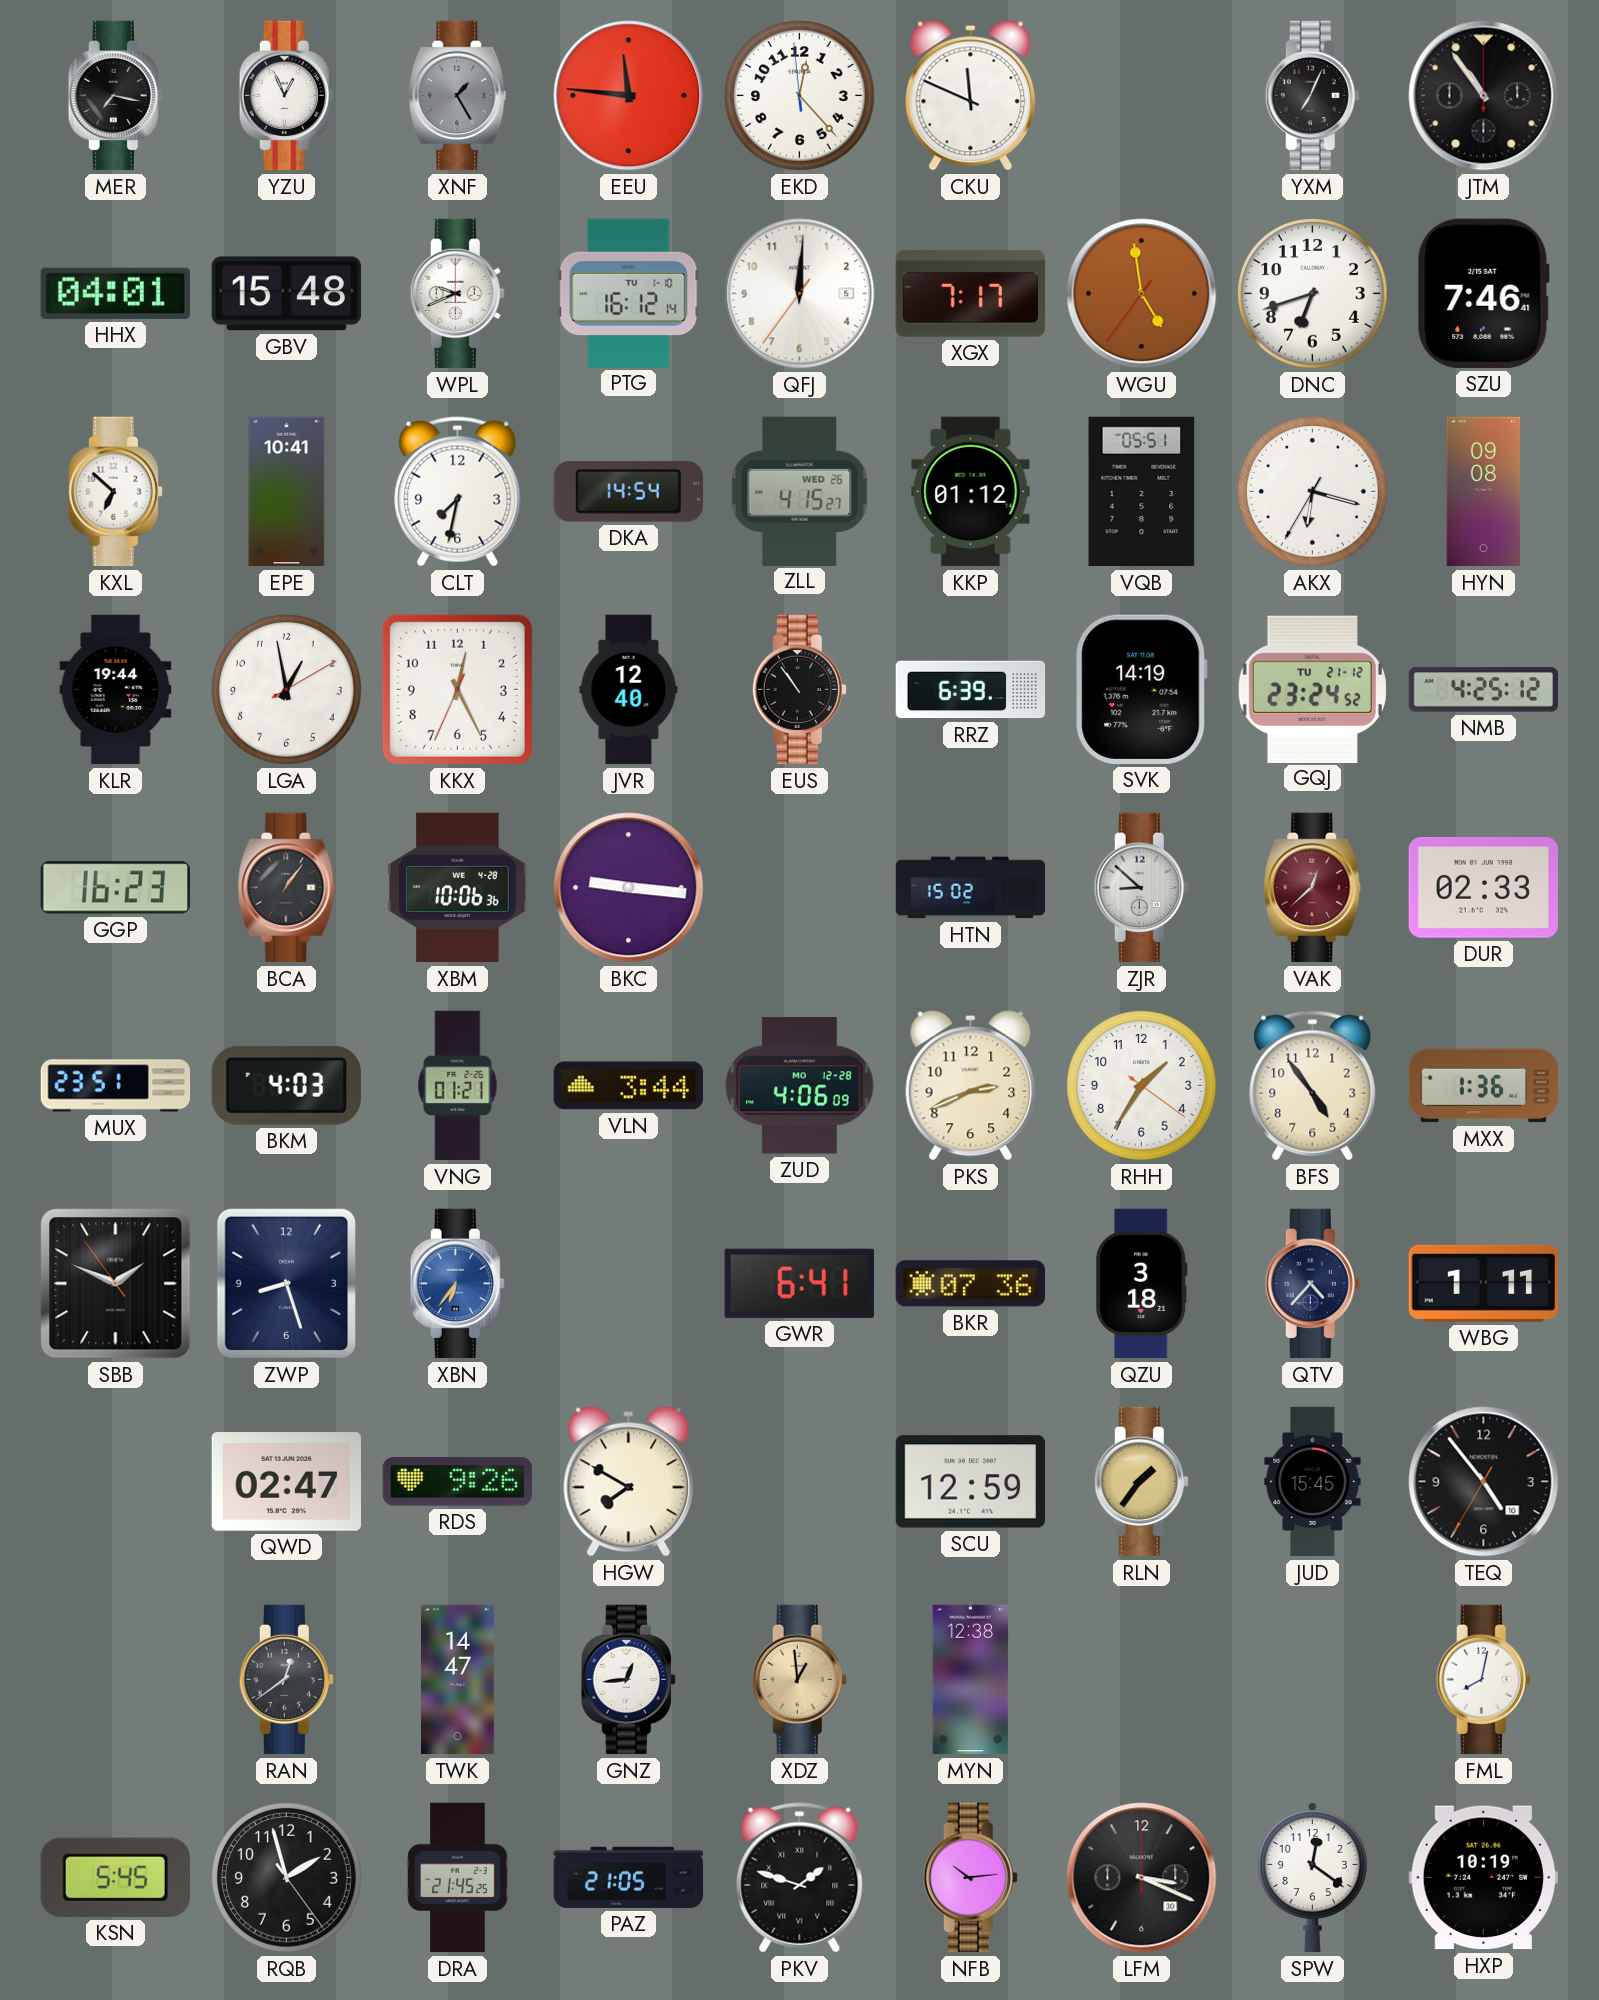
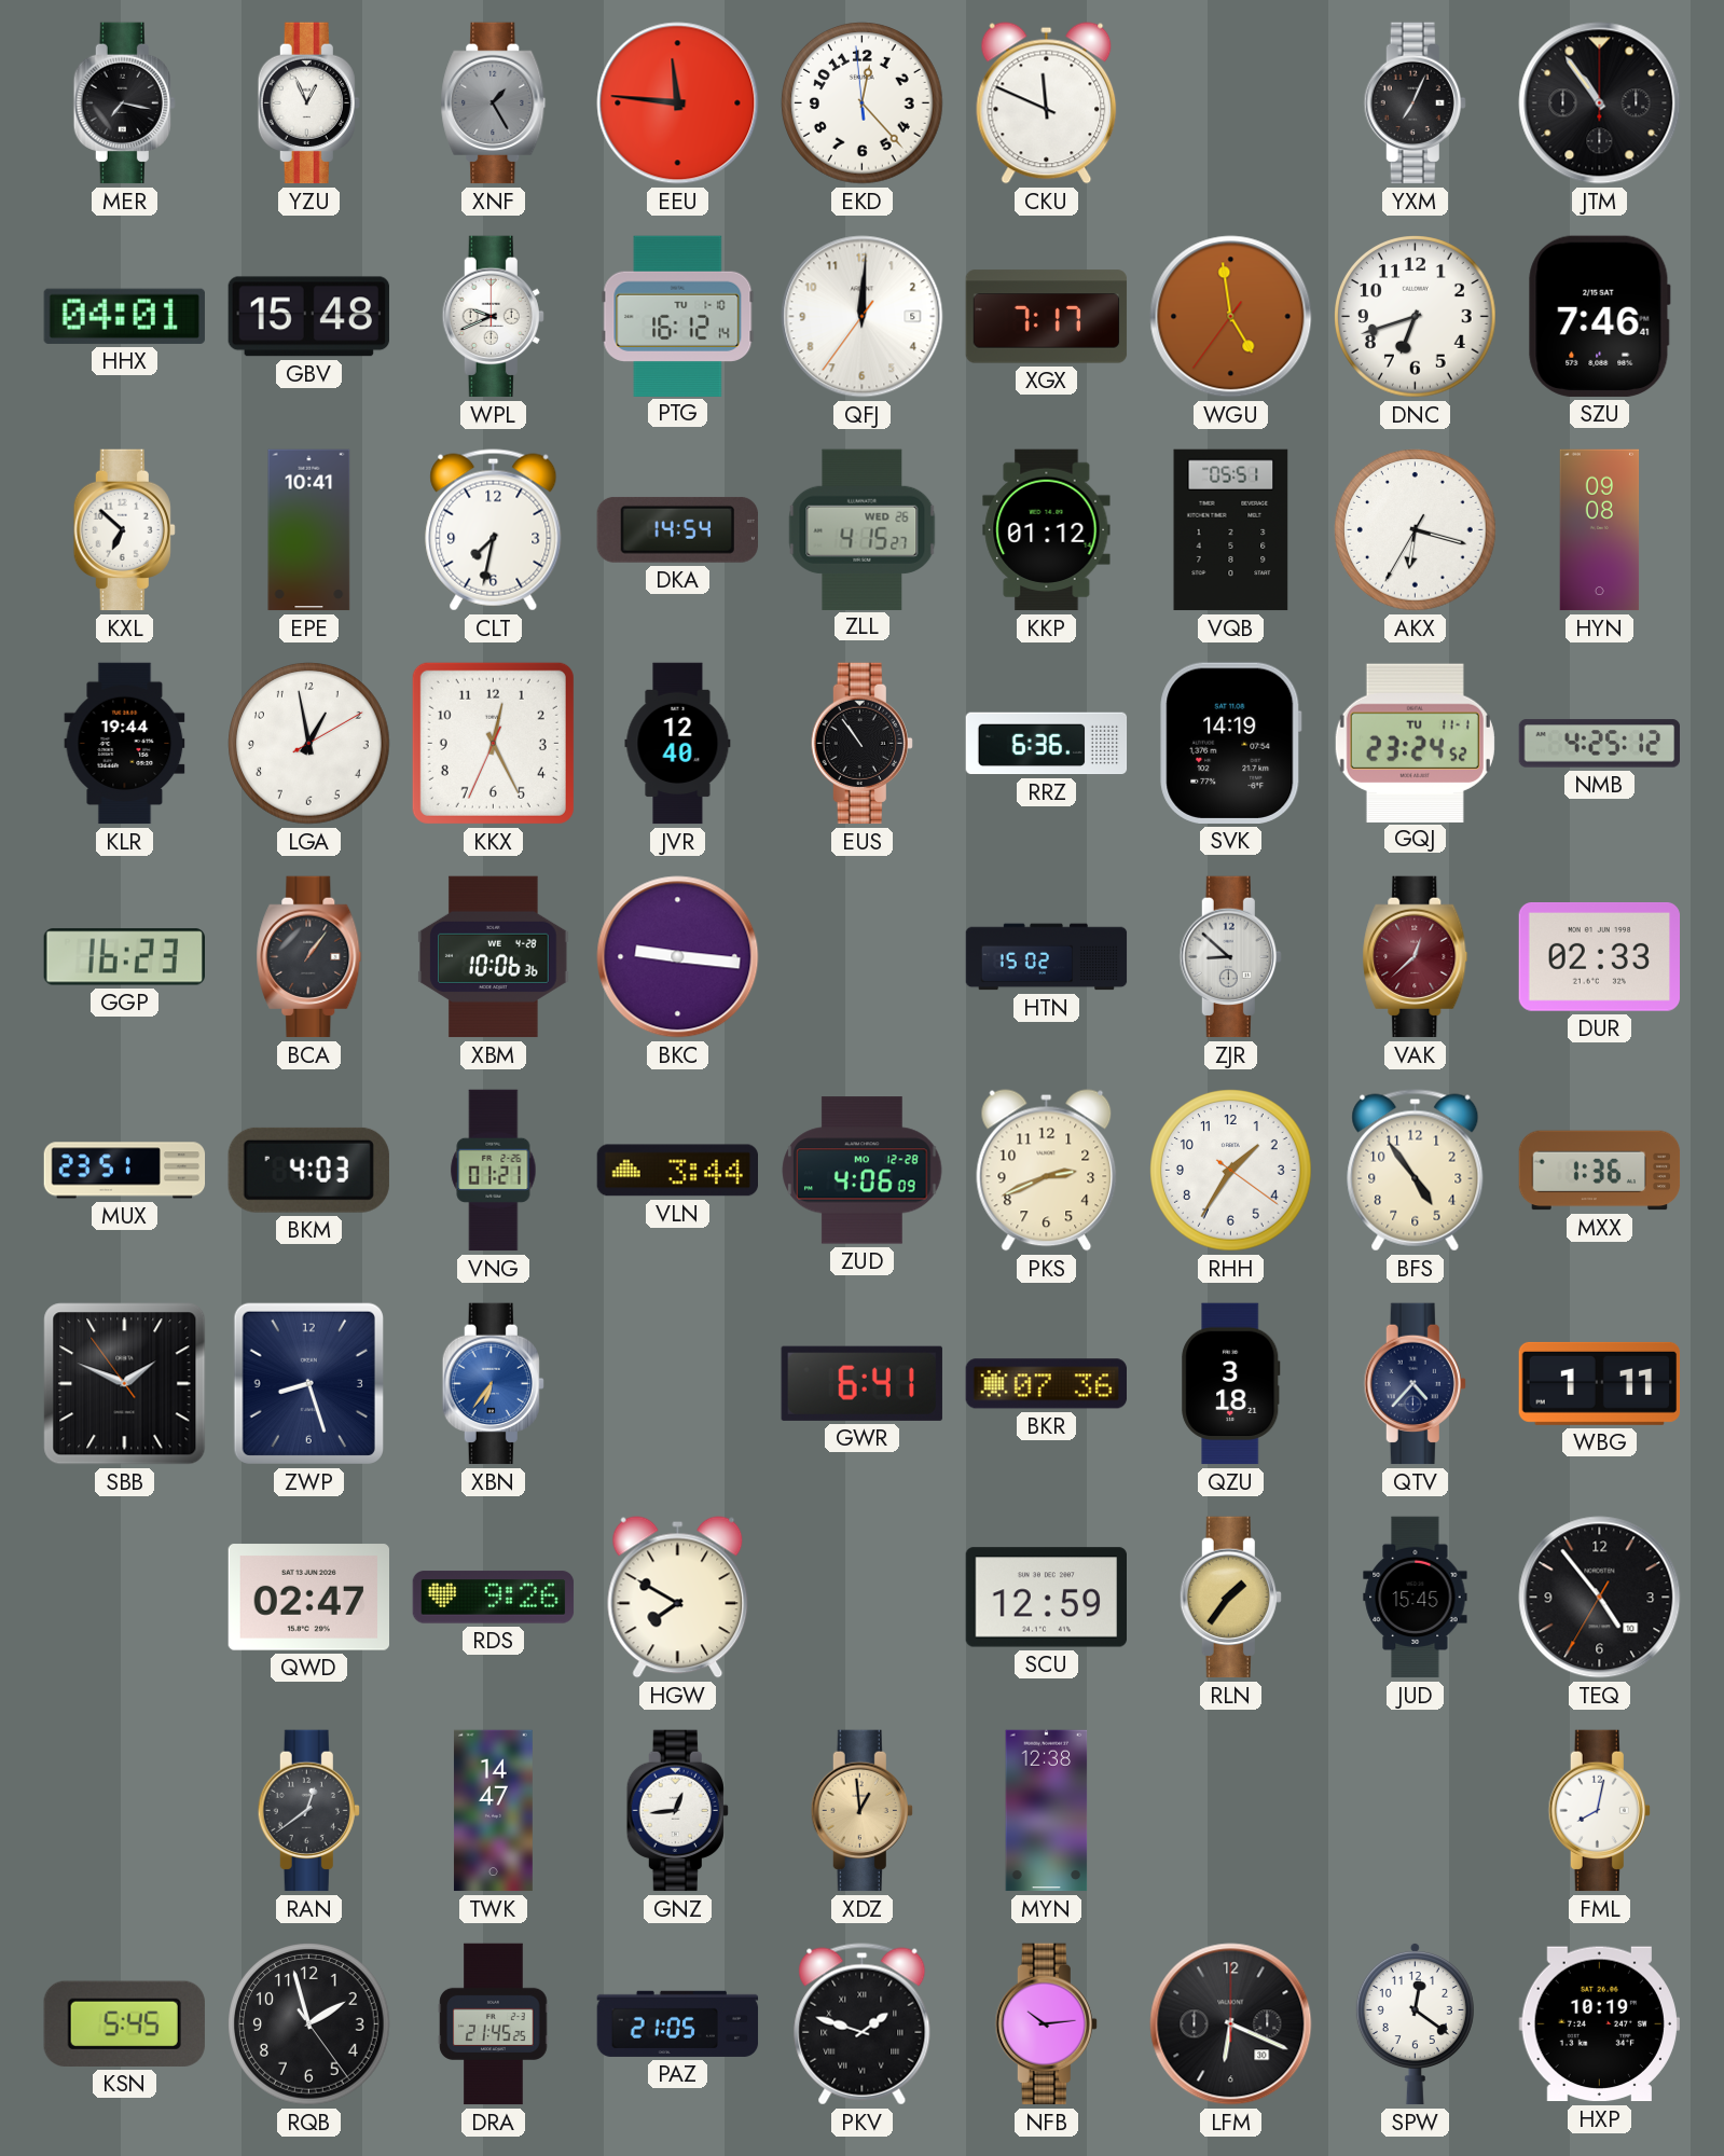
RRZ: 6:39 -> 6:36
GQJ date: TU 21-12 -> TU 11-1
LFM: 3:19 -> 6:19
